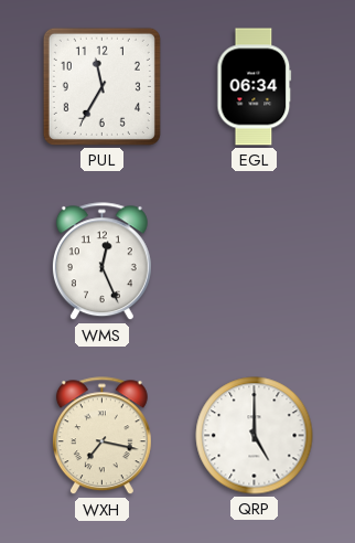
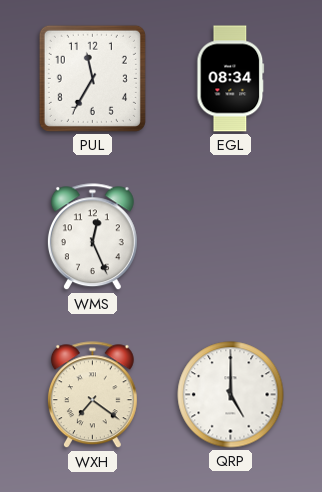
EGL: 06:34 -> 08:34
WXH: 7:17 -> 7:21
